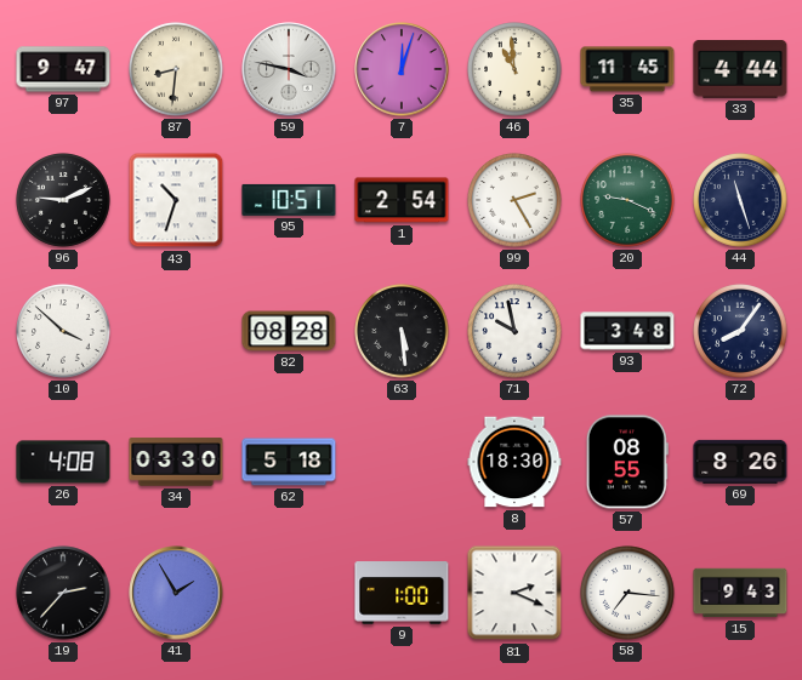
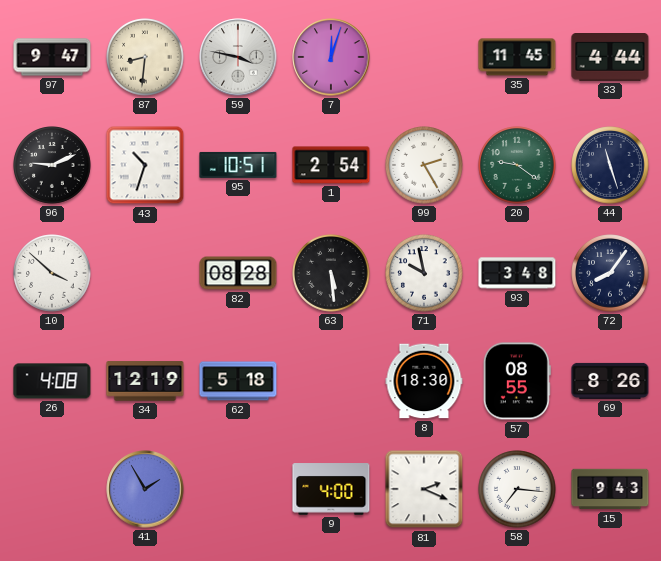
46: 10:59 -> none
20: 9:19 -> 9:21
34: 03:30 -> 12:19
19: 2:37 -> none
9: 1:00 -> 4:00
